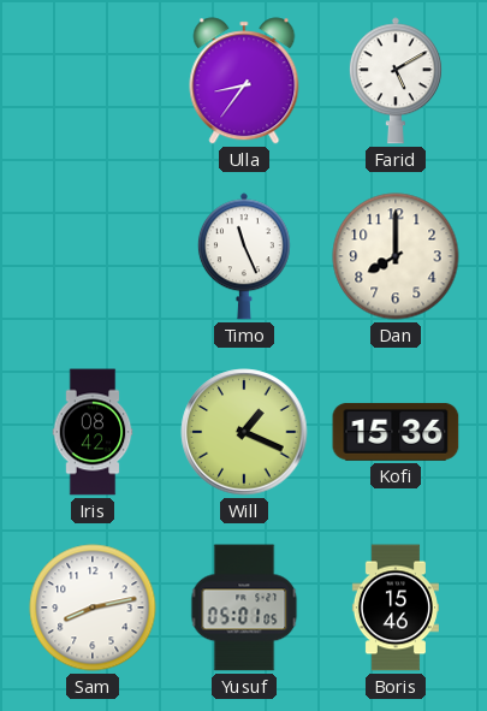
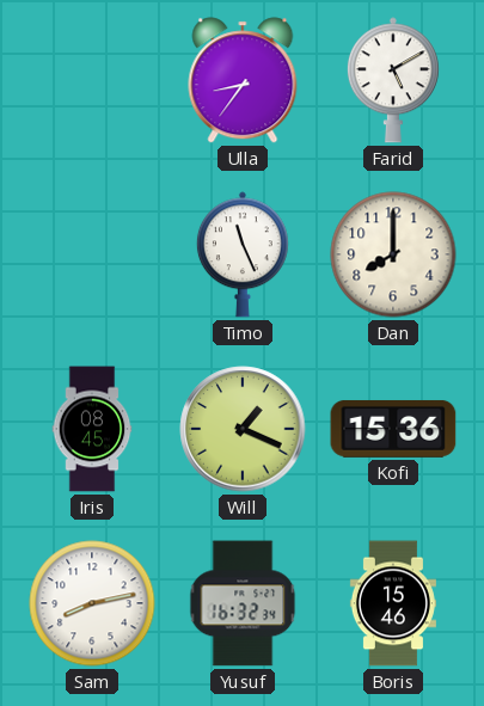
Iris: 08:42 -> 08:45
Yusuf: 05:01 -> 16:32
